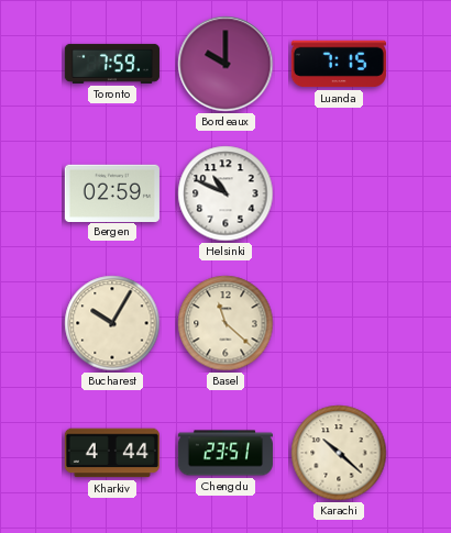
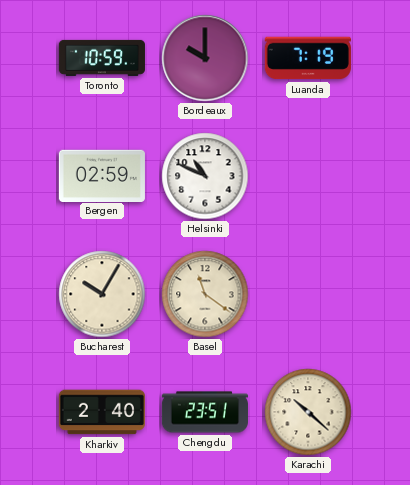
Toronto: 7:59 -> 10:59
Luanda: 7:15 -> 7:19
Basel: 11:22 -> 11:21
Kharkiv: 4:44 -> 2:40
